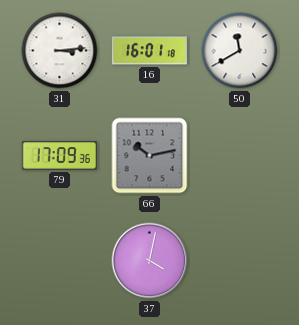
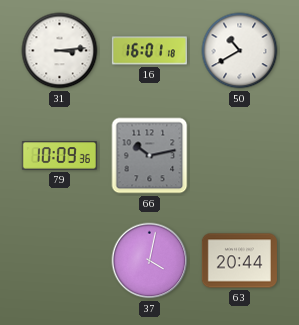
50: 11:40 -> 10:40
79: 17:09 -> 10:09
63: none -> 20:44
